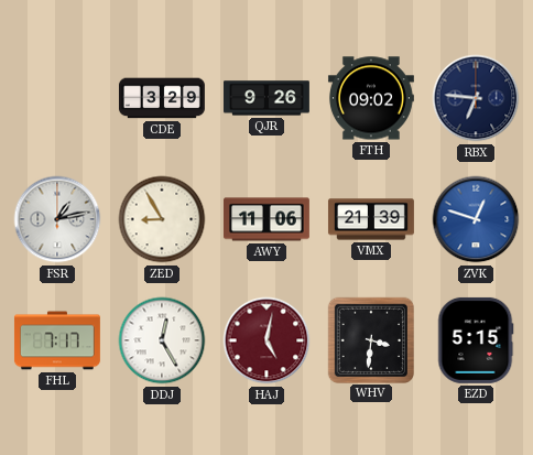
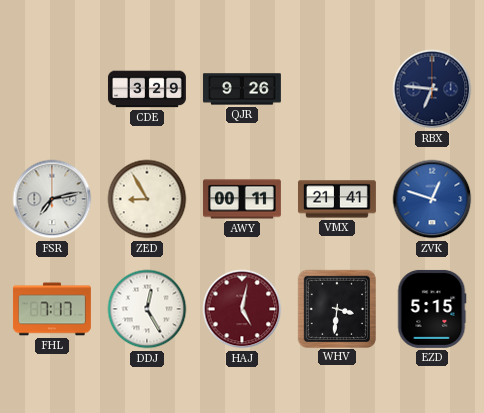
FTH: 09:02 -> none
FSR: 1:13 -> 7:13
AWY: 11:06 -> 00:11
VMX: 21:39 -> 21:41
